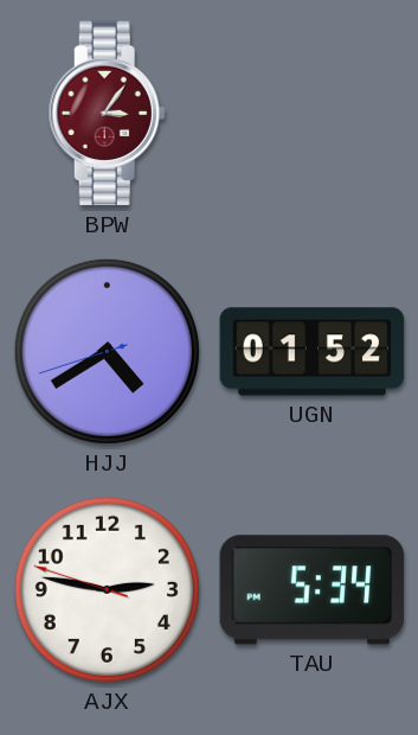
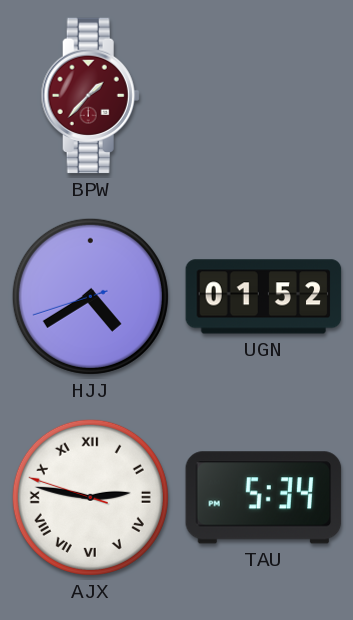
BPW: 3:06 -> 1:37
AJX numerals: Arabic -> Roman
